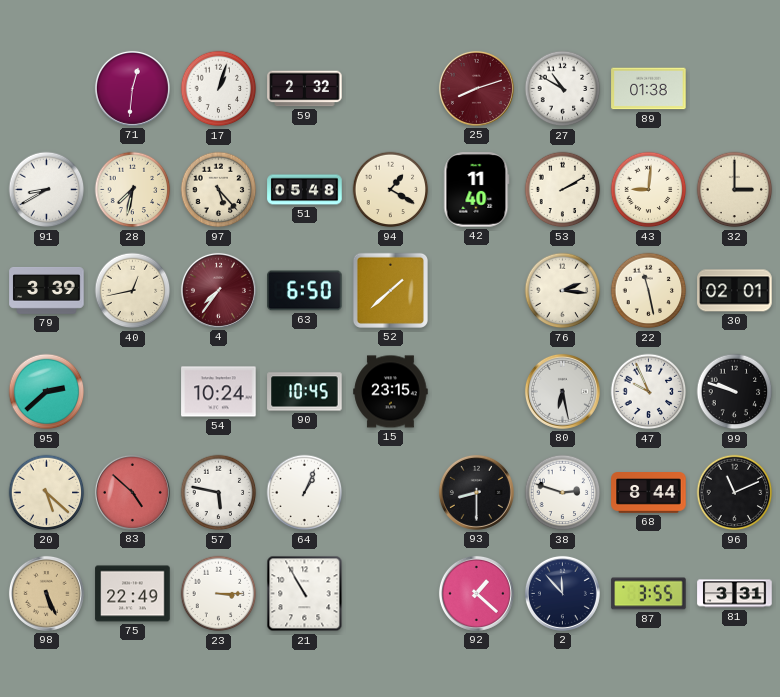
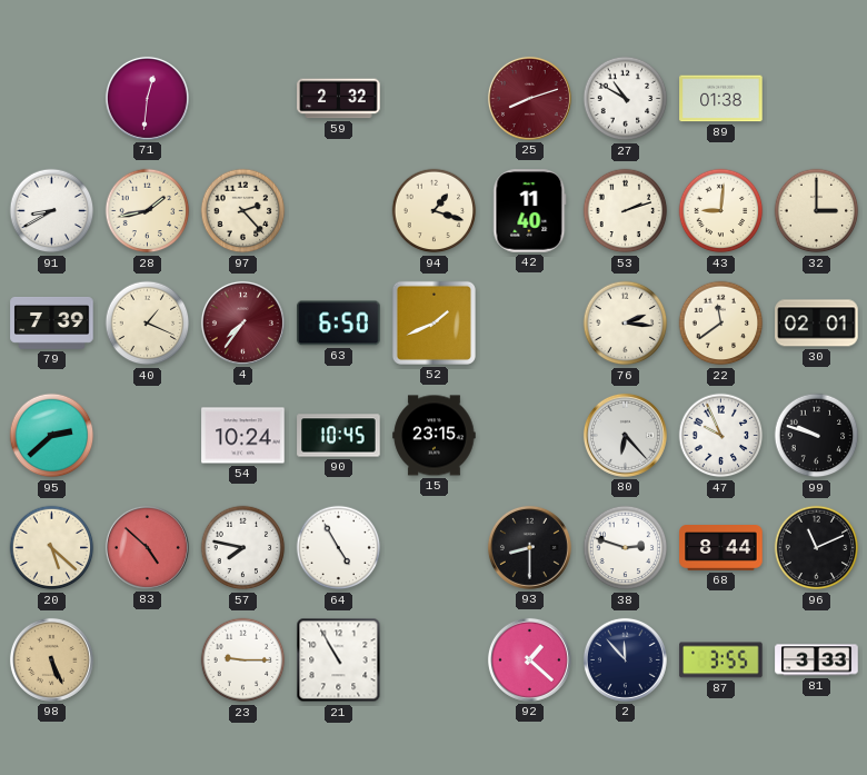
17: 1:03 -> none
28: 7:32 -> 1:43
97: 5:23 -> 2:23
51: 05:48 -> none
94: 1:20 -> 1:18
53: 2:10 -> 2:12
79: 3:39 -> 7:39
40: 12:43 -> 1:19
52: 1:38 -> 1:41
22: 11:28 -> 11:39
80: 6:28 -> 6:23
57: 5:47 -> 7:47
64: 1:04 -> 4:55
75: 22:49 -> none
23: 3:15 -> 9:15
81: 3:31 -> 3:33
